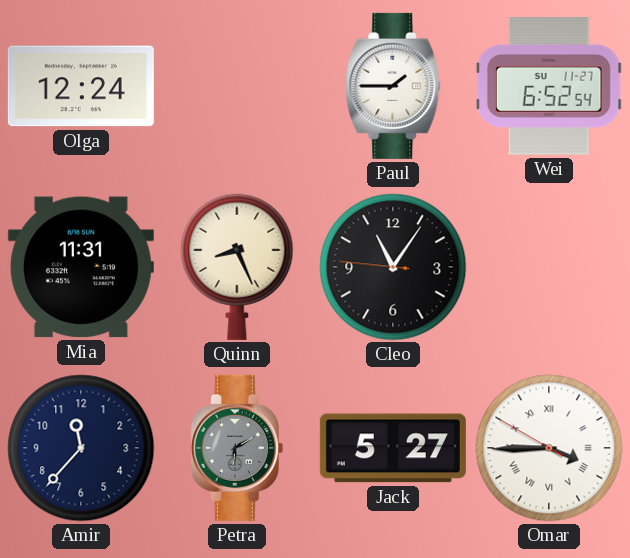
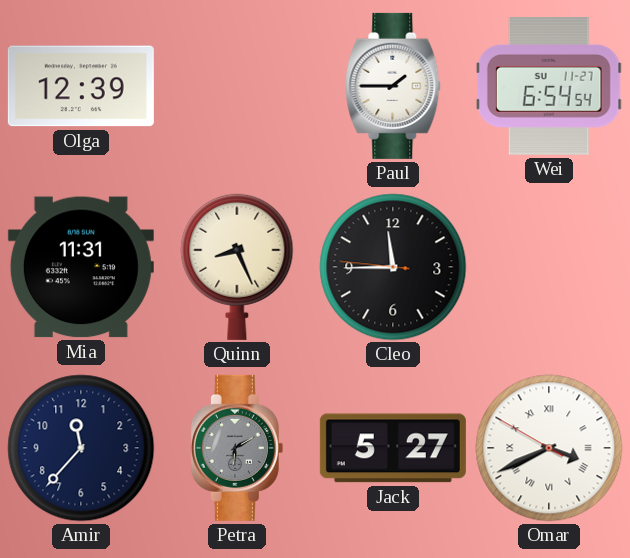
Olga: 12:24 -> 12:39
Wei: 6:52 -> 6:54
Cleo: 11:05 -> 11:44
Omar: 3:44 -> 3:40
